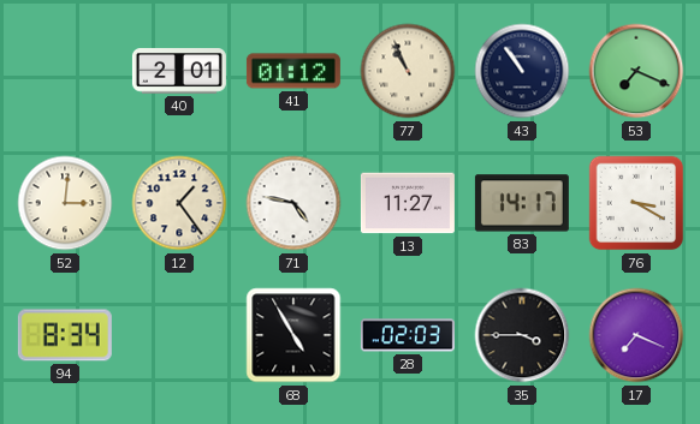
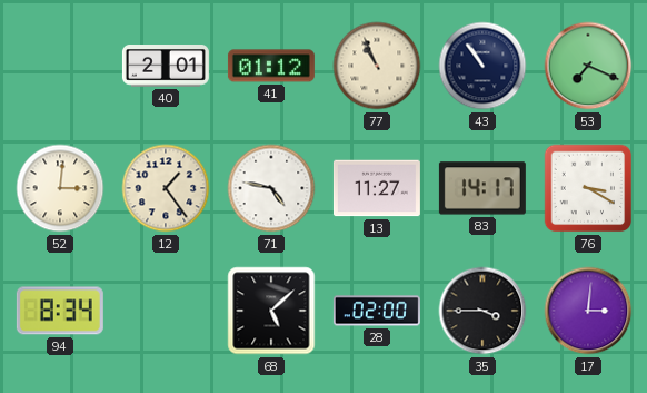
68: 4:55 -> 5:08
28: 02:03 -> 02:00
17: 7:19 -> 3:01
